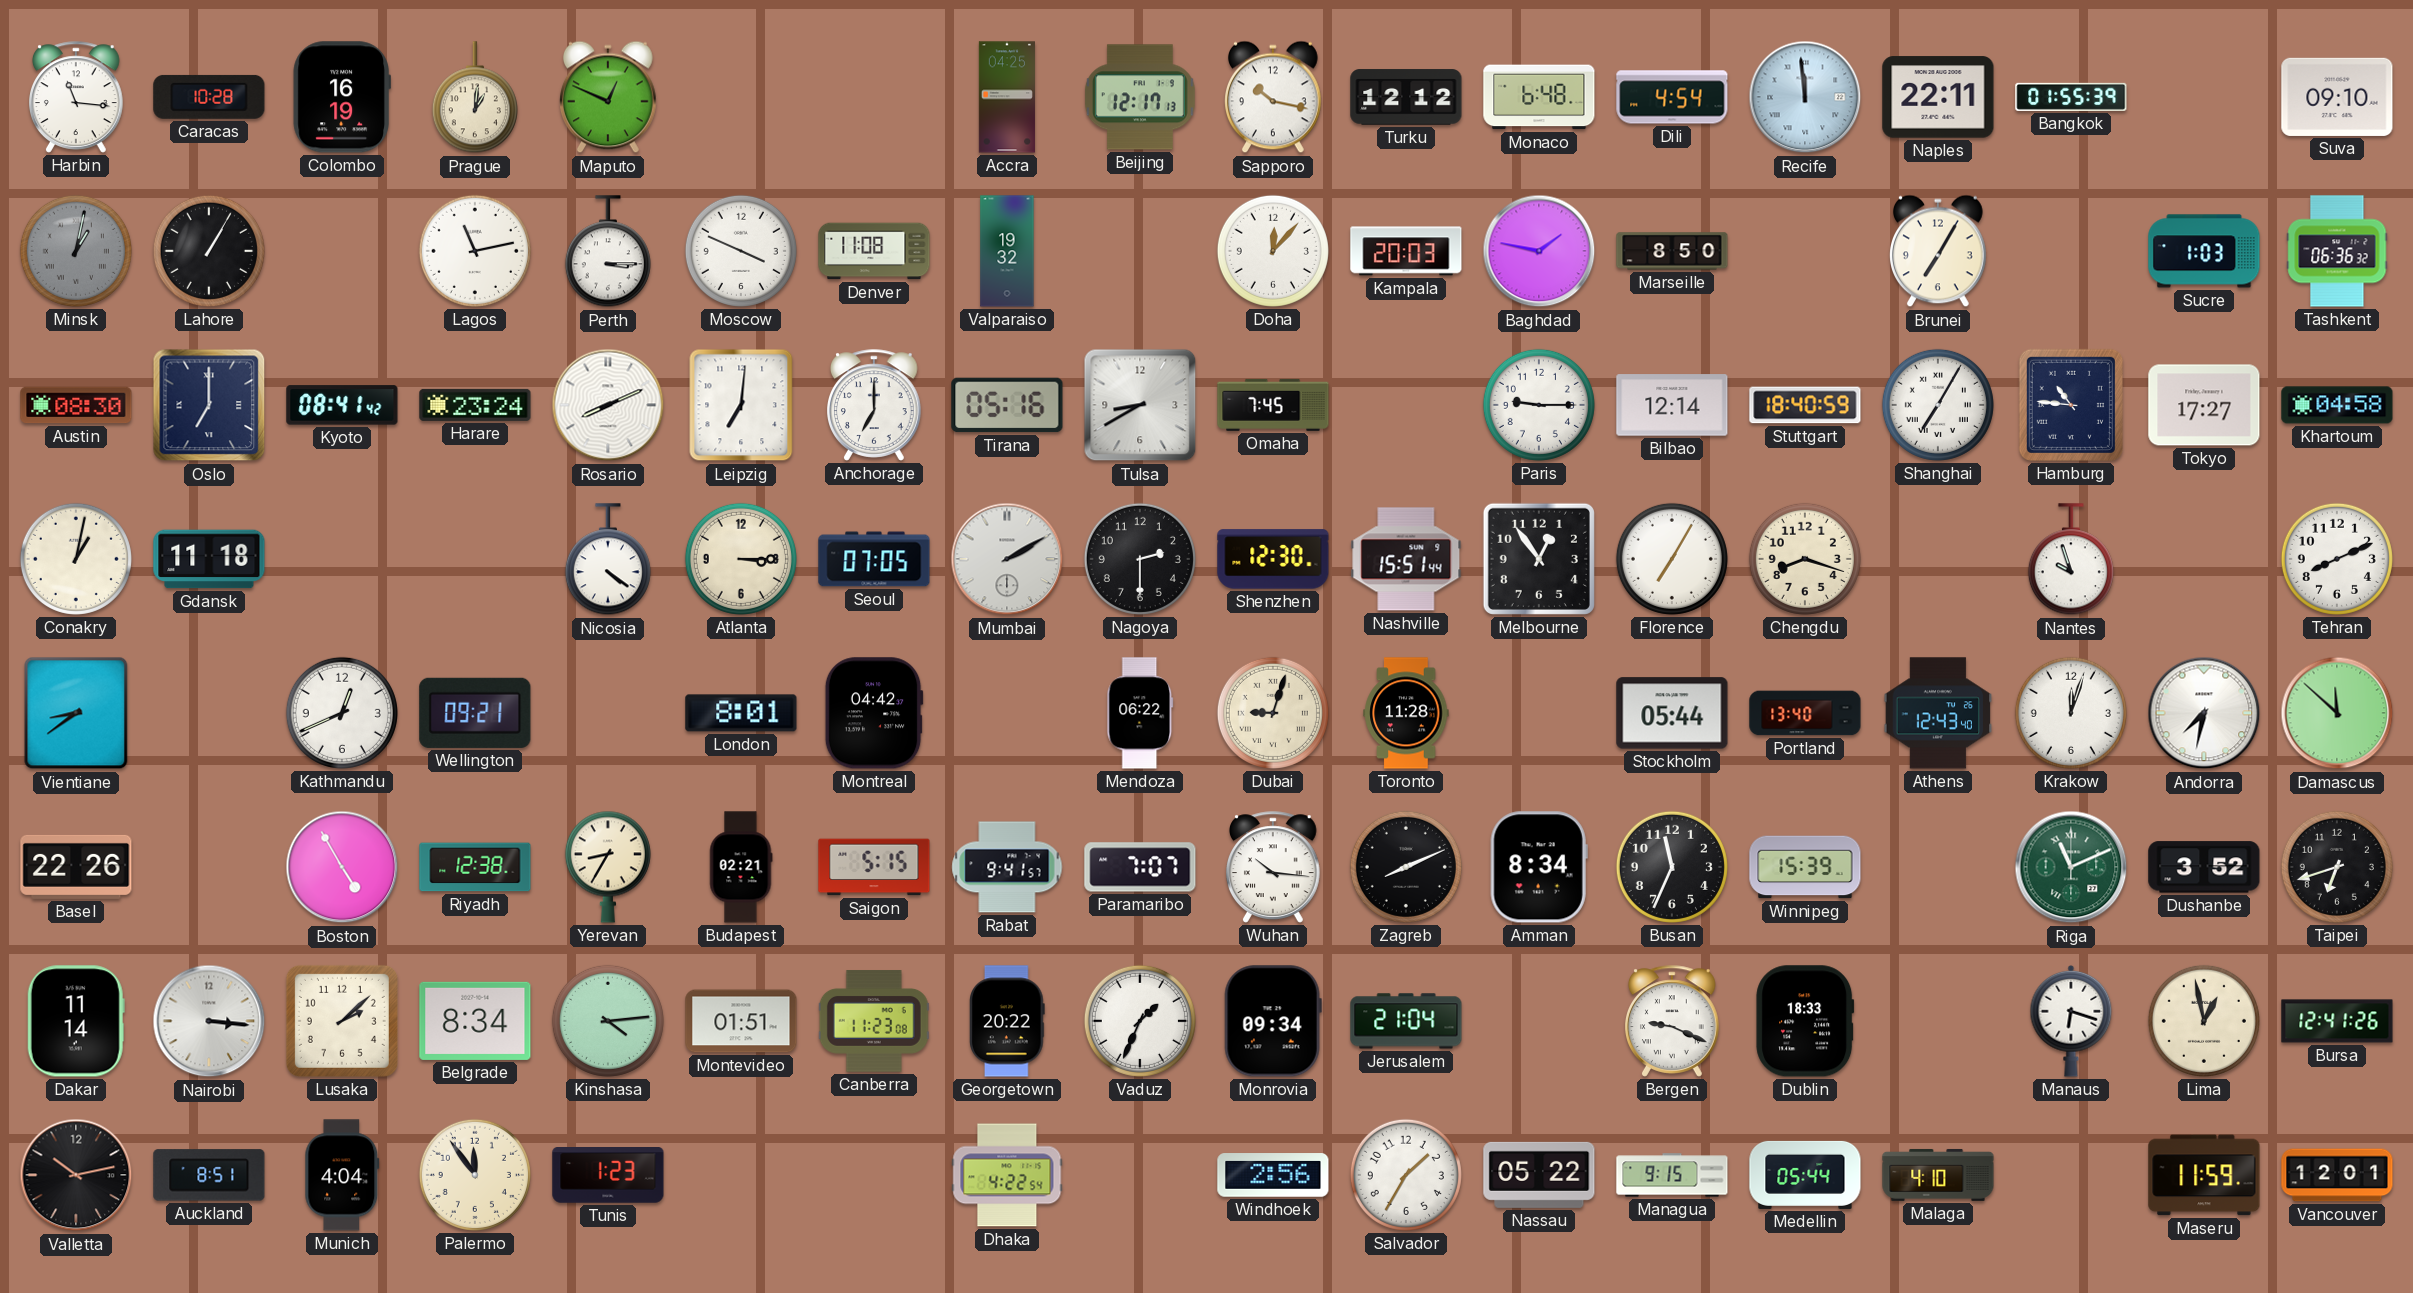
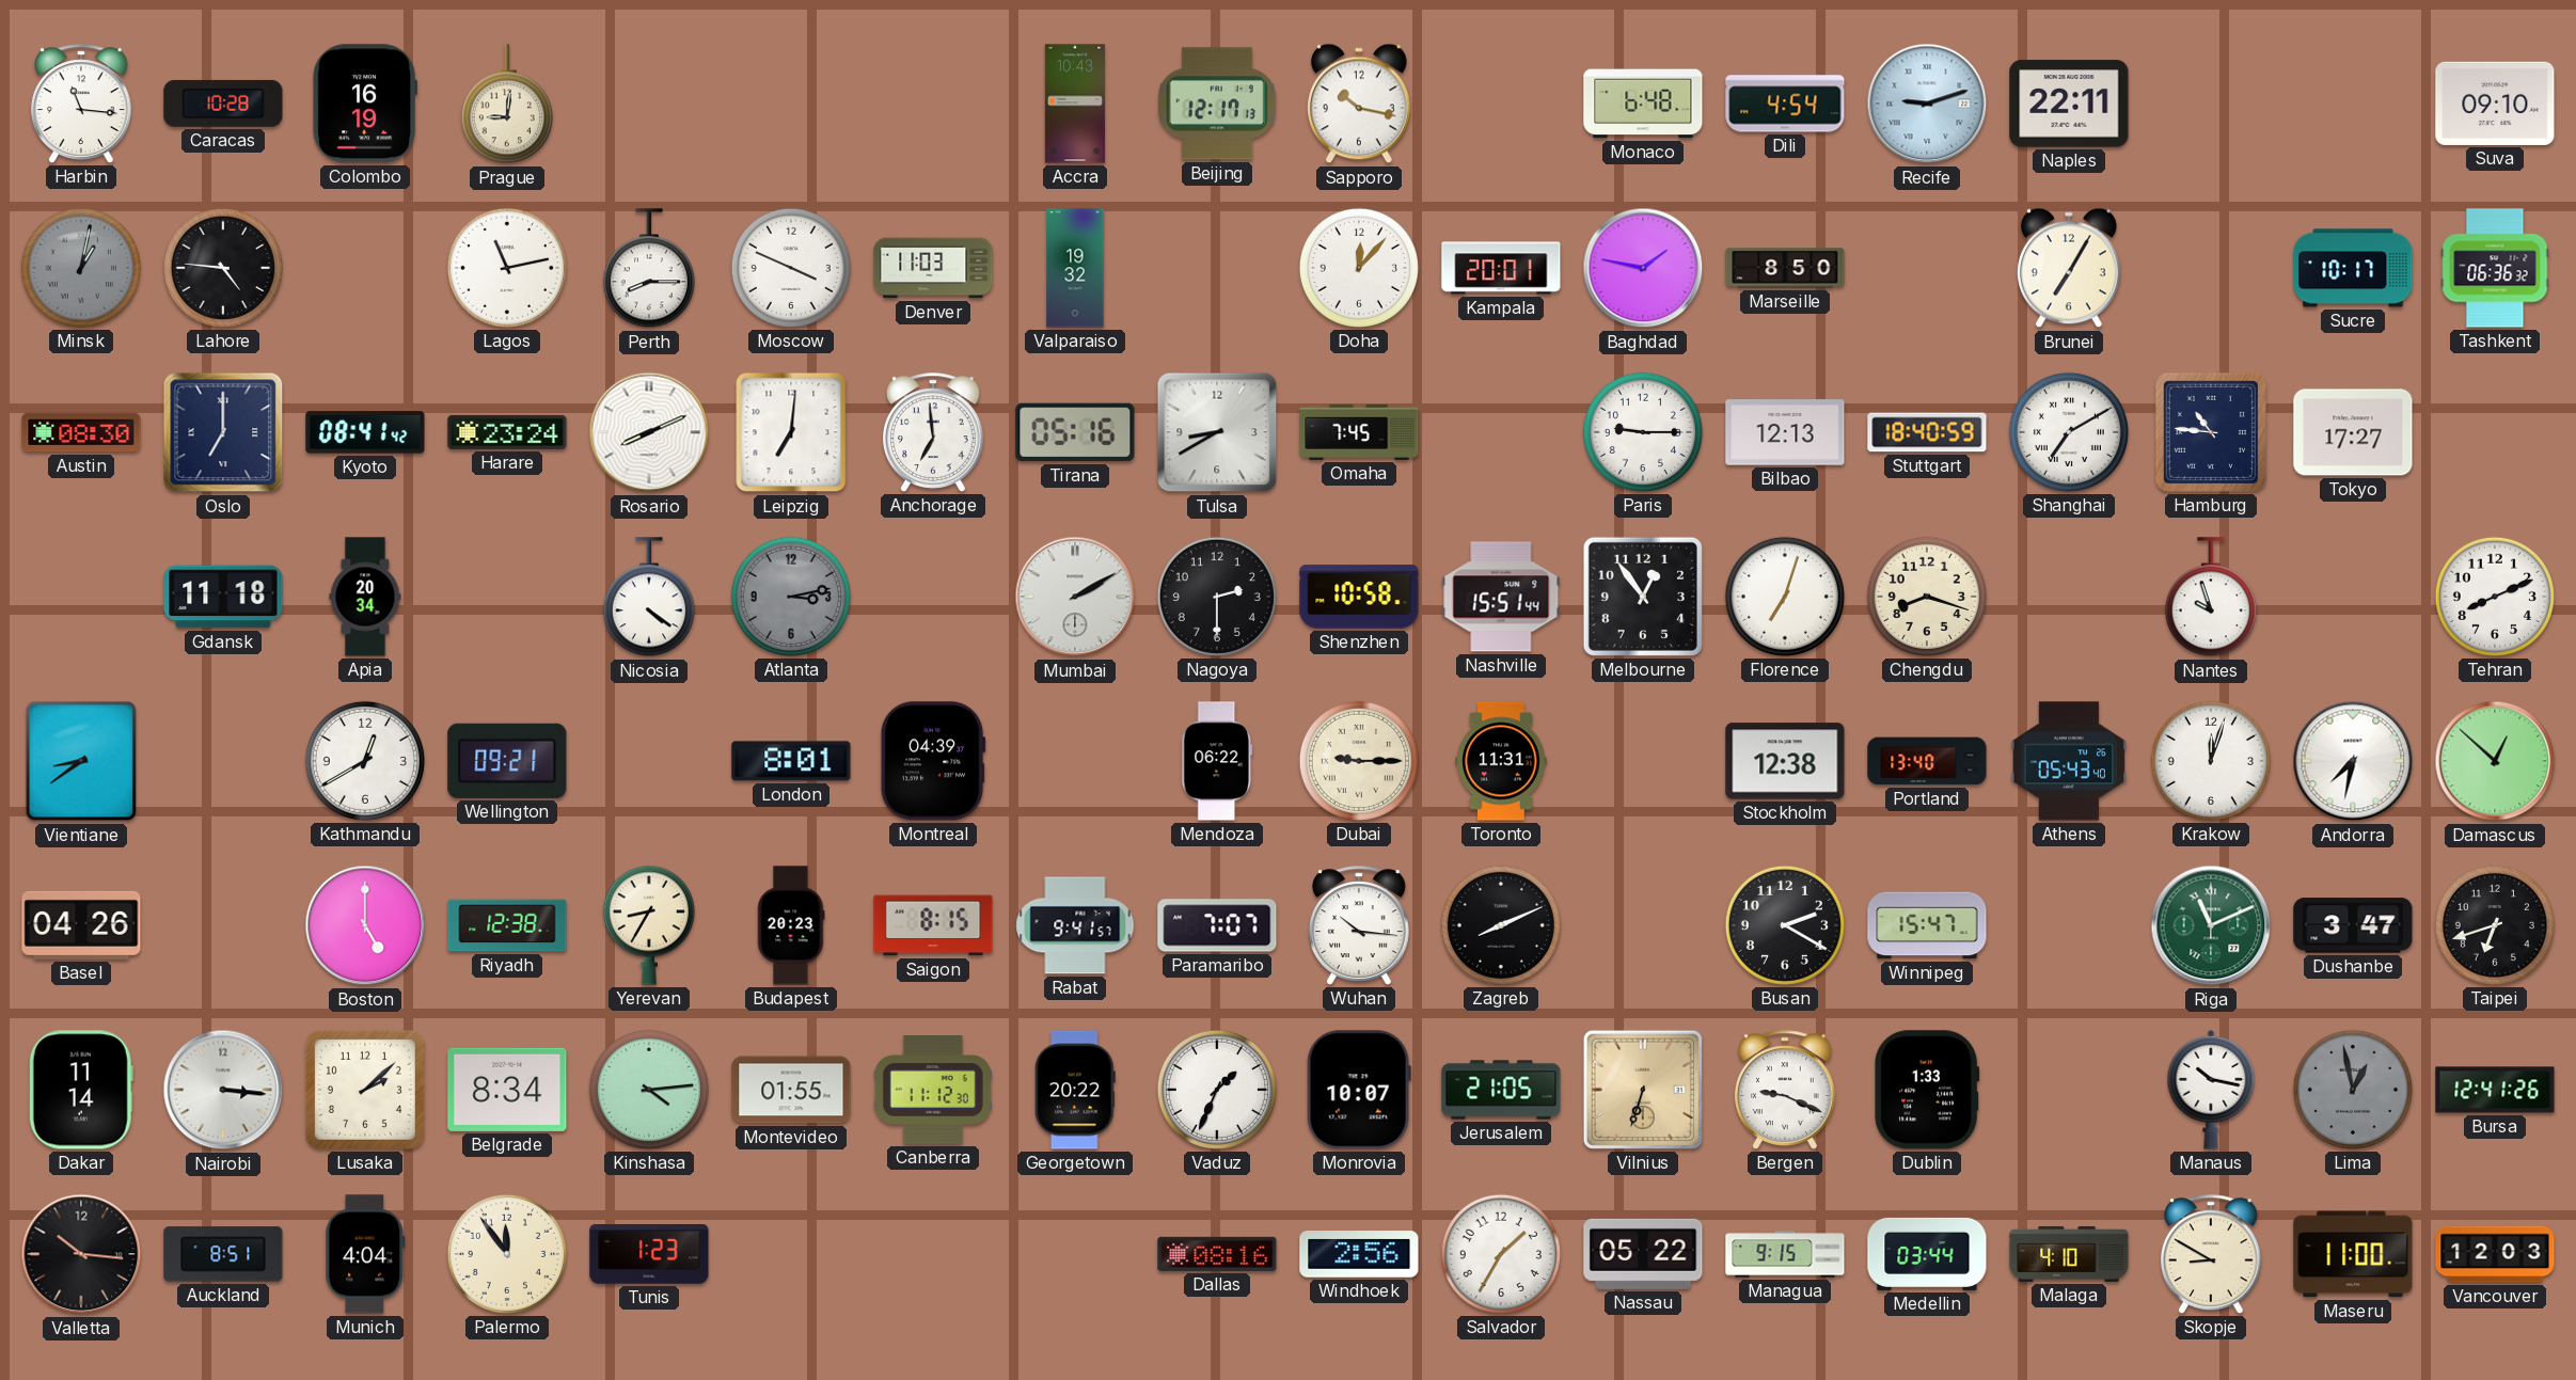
Prague: 1:01 -> 9:01
Maputo: 12:49 -> none
Accra: 04:25 -> 10:43
Turku: 12:12 -> none
Recife: 11:59 -> 9:12
Bangkok: 01:55 -> none
Lahore: 1:05 -> 4:46
Perth: 3:15 -> 8:15
Denver: 11:08 -> 11:03
Kampala: 20:03 -> 20:01
Sucre: 1:03 -> 10:17
Anchorage: 7:00 -> 6:59
Bilbao: 12:14 -> 12:13
Shanghai: 7:05 -> 7:10
Khartoum: 04:58 -> none
Conakry: 1:02 -> none
Apia: none -> 20:34
Atlanta: 3:15 -> 3:13
Atlanta dial: cream -> grey
Seoul: 07:05 -> none
Shenzhen: 12:30 -> 10:58
Florence: 7:05 -> 7:03
Kathmandu: 12:41 -> 12:40
Montreal: 04:42 -> 04:39
Dubai: 9:03 -> 9:15
Toronto: 11:28 -> 11:31
Stockholm: 05:44 -> 12:38
Athens: 12:43 -> 05:43
Damascus: 11:52 -> 12:52
Basel: 22:26 -> 04:26
Boston: 4:55 -> 5:00
Budapest: 02:21 -> 20:23
Saigon: 5:15 -> 8:15
Amman: 8:34 -> none
Busan: 11:34 -> 2:20
Winnipeg: 15:39 -> 15:47
Dushanbe: 3:52 -> 3:47
Montevideo: 01:51 -> 01:55
Canberra: 11:23 -> 11:12
Monrovia: 09:34 -> 10:07
Jerusalem: 21:04 -> 21:05
Vilnius: none -> 6:33
Dublin: 18:33 -> 1:33
Manaus: 6:18 -> 10:17
Lima dial: cream -> grey
Valletta: 10:13 -> 10:16
Dhaka: 4:22 -> none
Dallas: none -> 08:16
Medellin: 05:44 -> 03:44
Skopje: none -> 8:50
Maseru: 11:59 -> 11:00
Vancouver: 12:01 -> 12:03
